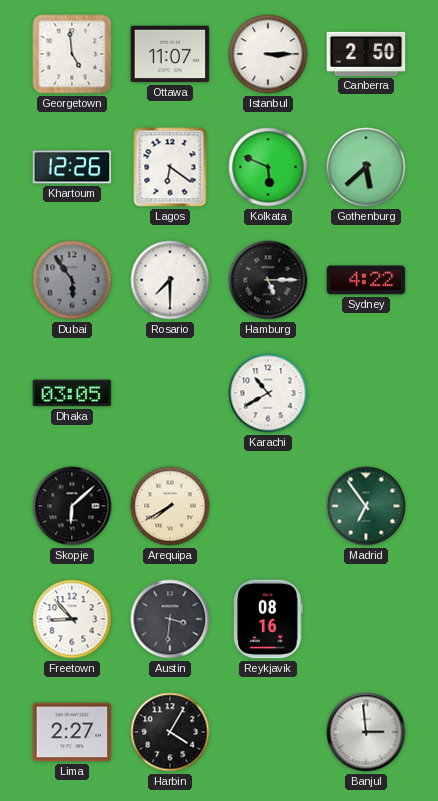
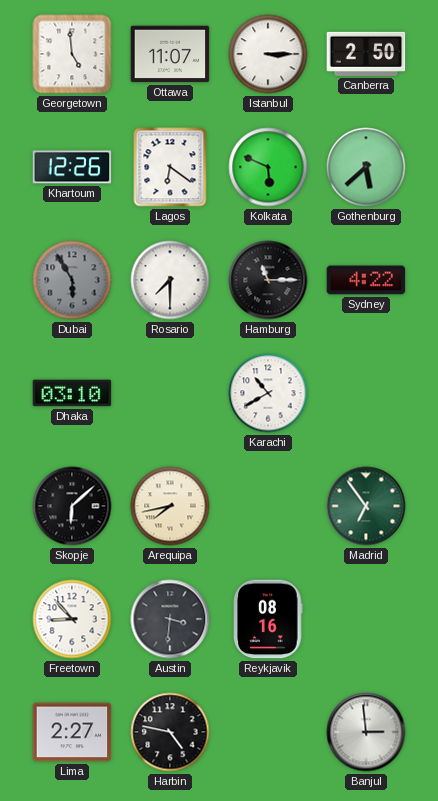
Dubai: 5:54 -> 5:55
Hamburg: 5:15 -> 11:15
Dhaka: 03:05 -> 03:10
Arequipa: 7:40 -> 7:43
Harbin: 4:05 -> 4:47
